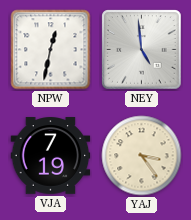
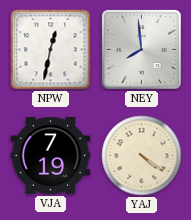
NEY: 4:59 -> 7:59
YAJ: 3:24 -> 4:21
